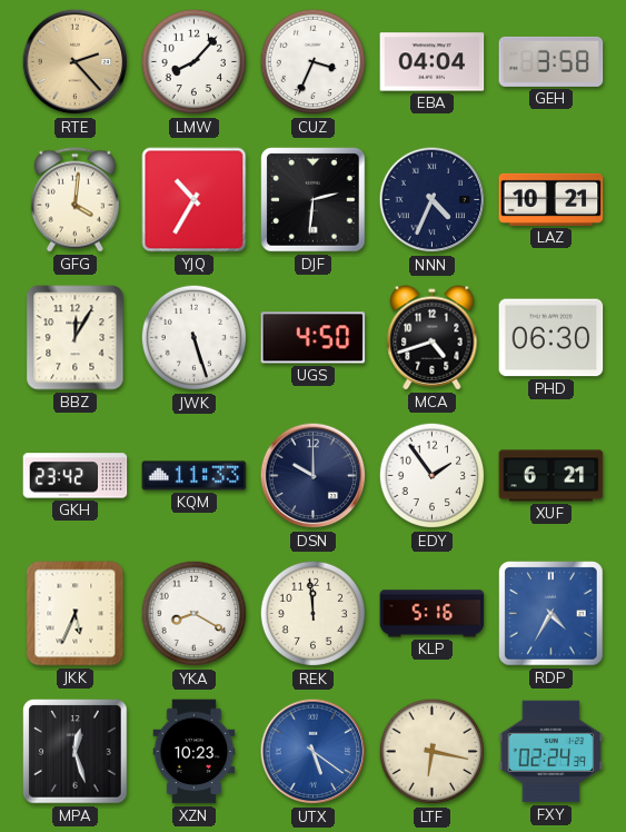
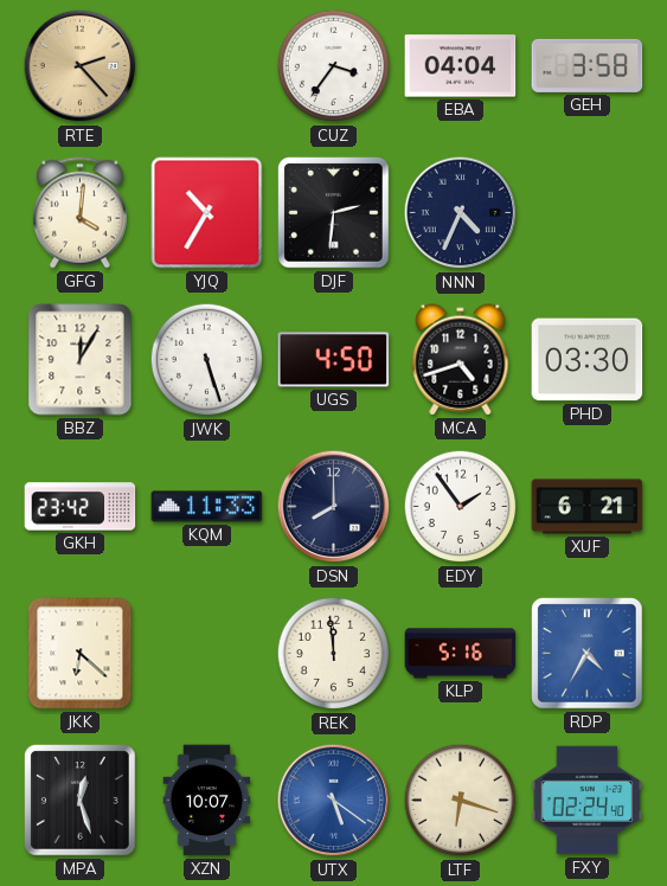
LMW: 8:07 -> none
CUZ: 3:34 -> 3:36
LAZ: 10:21 -> none
PHD: 06:30 -> 03:30
DSN: 10:00 -> 8:00
JKK: 5:34 -> 6:22
YKA: 8:20 -> none
XZN: 10:23 -> 10:07
LTF: 6:17 -> 6:18
FXY: 02:24:39 -> 02:24:40
